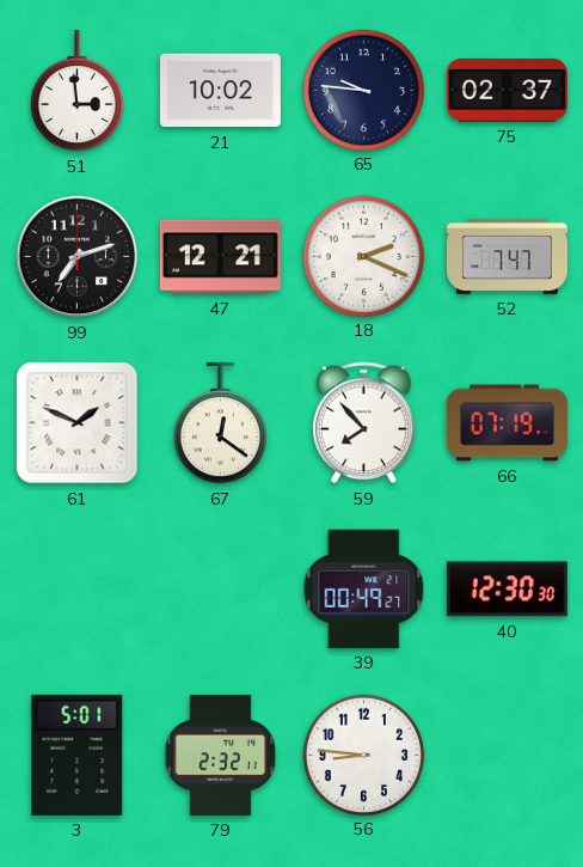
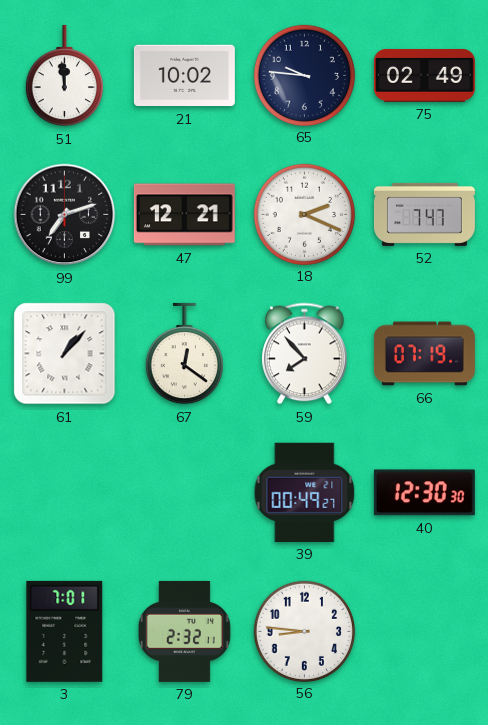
51: 2:59 -> 11:59
75: 02:37 -> 02:49
61: 1:49 -> 1:07
3: 5:01 -> 7:01
